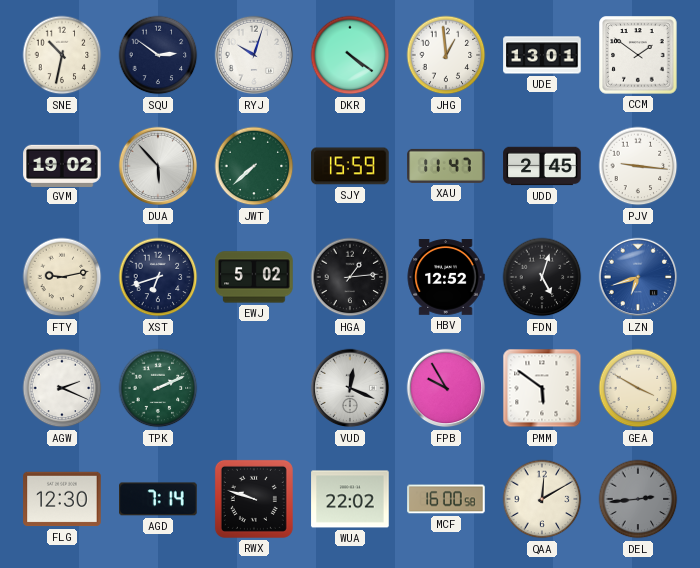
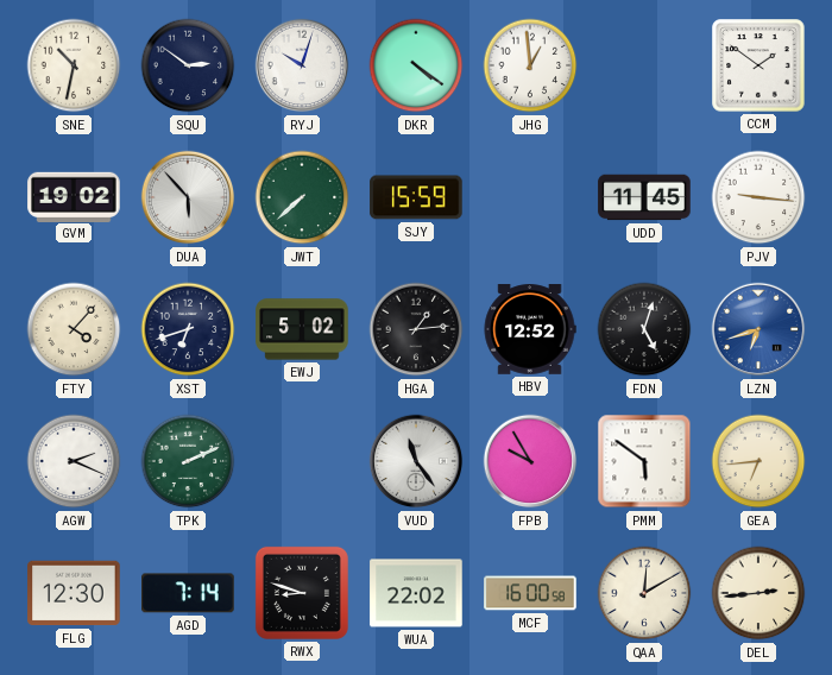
UDE: 13:01 -> none
XAU: 11:47 -> none
UDD: 2:45 -> 11:45
FTY: 9:13 -> 4:07
VUD: 12:19 -> 11:24
GEA: 3:50 -> 6:44
RWX: 9:48 -> 8:48
DEL dial: grey -> cream
